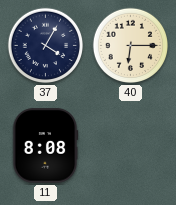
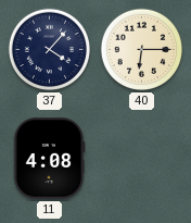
37: 4:05 -> 4:07
11: 8:08 -> 4:08
